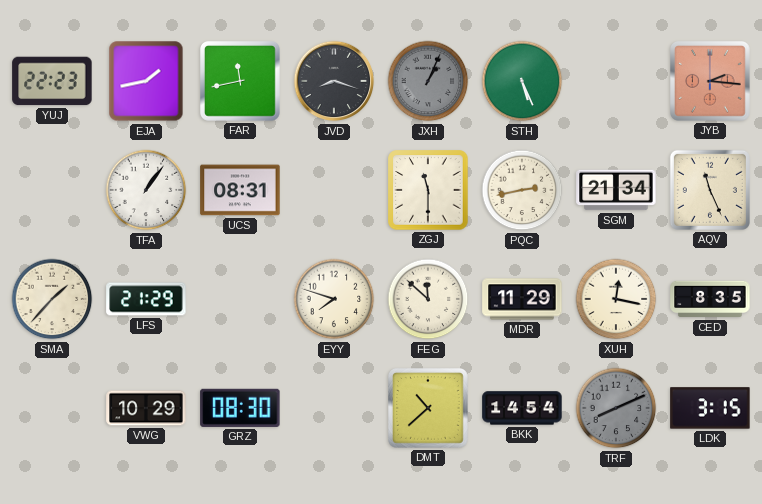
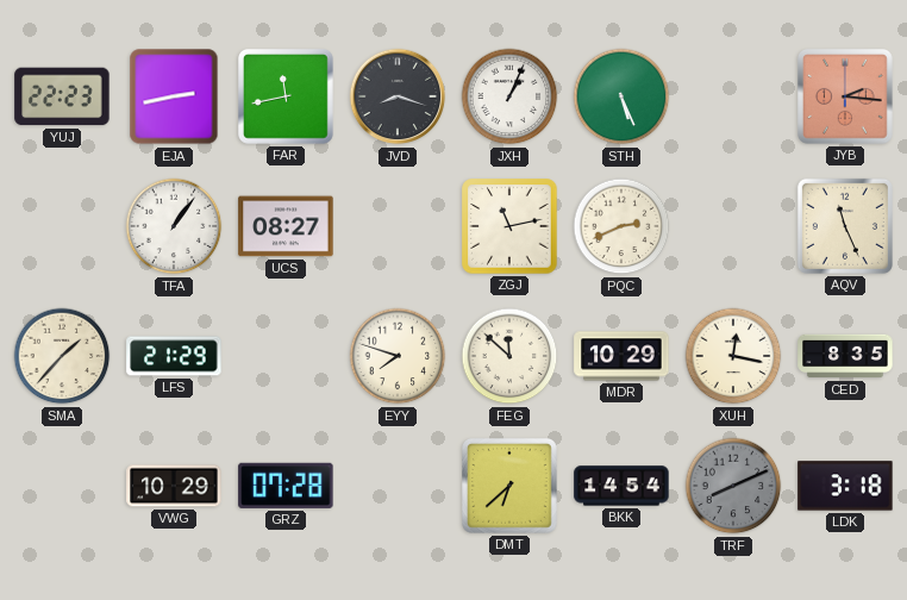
EJA: 1:43 -> 2:43
JXH dial: grey -> white
UCS: 08:31 -> 08:27
ZGJ: 11:30 -> 11:13
PQC: 2:43 -> 2:41
SGM: 21:34 -> none
MDR: 11:29 -> 10:29
GRZ: 08:30 -> 07:28
DMT: 10:38 -> 6:38
LDK: 3:15 -> 3:18
